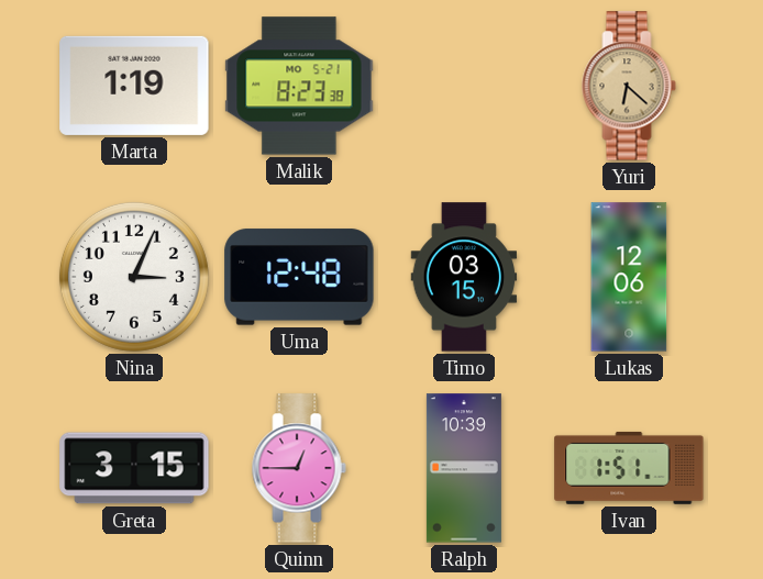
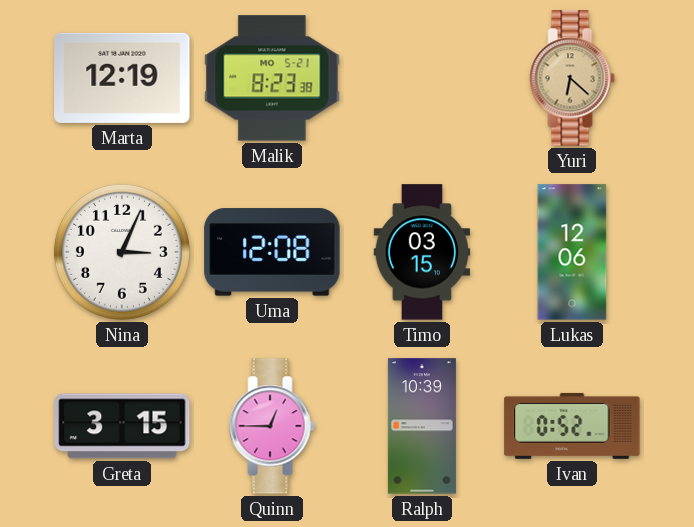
Marta: 1:19 -> 12:19
Uma: 12:48 -> 12:08
Ivan: 1:51 -> 0:52
